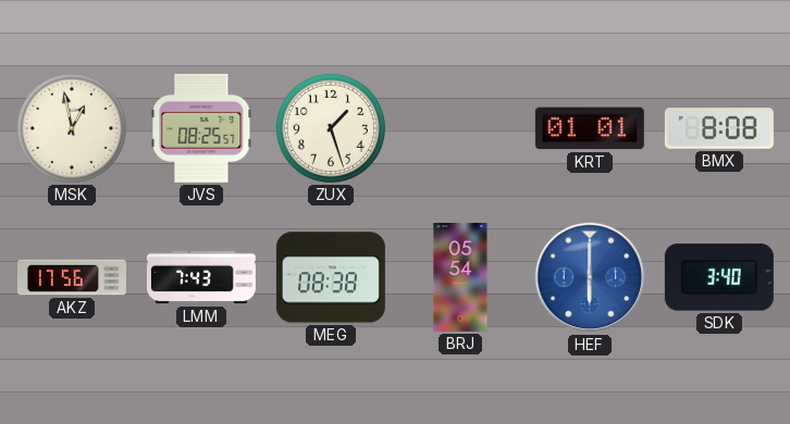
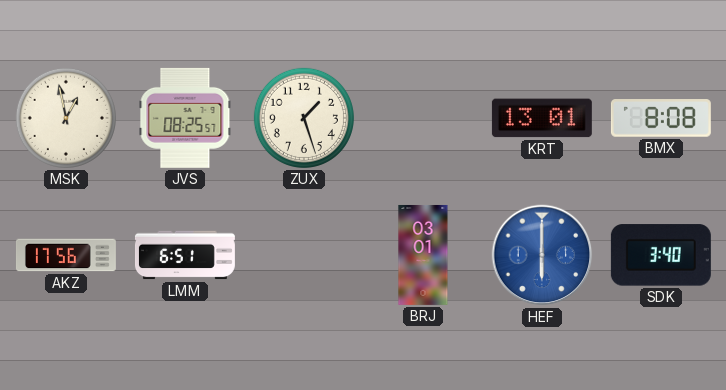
KRT: 01:01 -> 13:01
LMM: 7:43 -> 6:51
MEG: 08:38 -> none
BRJ: 05:54 -> 03:01
